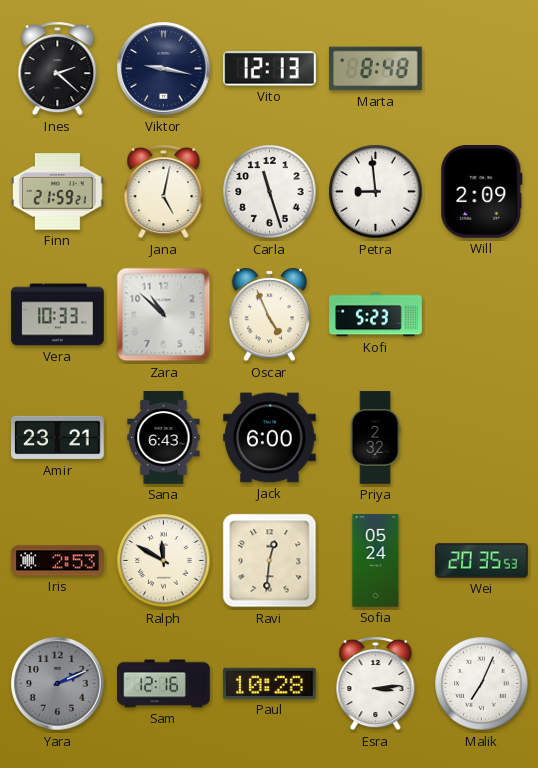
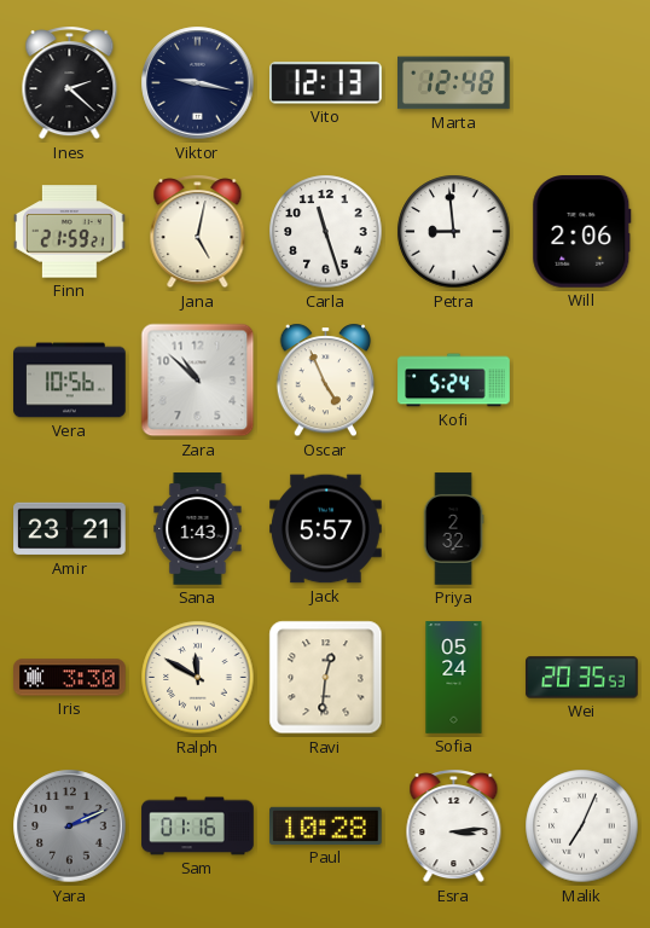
Marta: 8:48 -> 12:48
Will: 2:09 -> 2:06
Vera: 10:33 -> 10:56
Kofi: 5:23 -> 5:24
Sana: 6:43 -> 1:43
Jack: 6:00 -> 5:57
Iris: 2:53 -> 3:30
Sam: 12:16 -> 01:16
